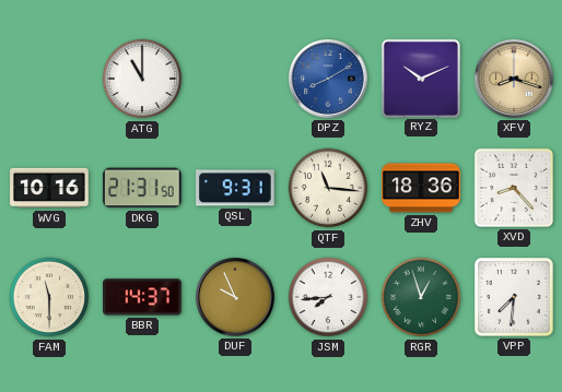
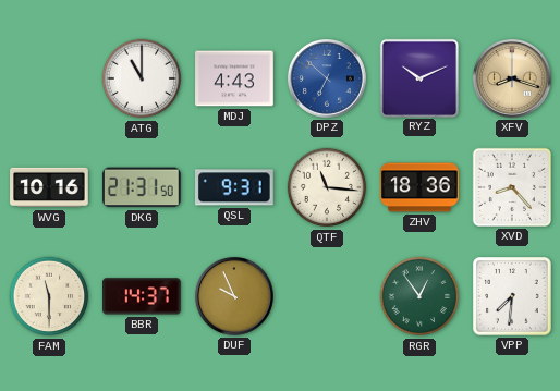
MDJ: none -> 4:43
DPZ: 8:10 -> 6:52
JSM: 7:44 -> none
RGR: 12:57 -> 12:54
